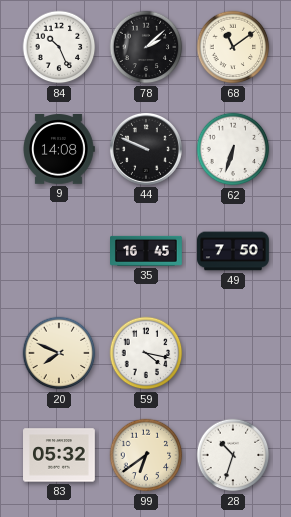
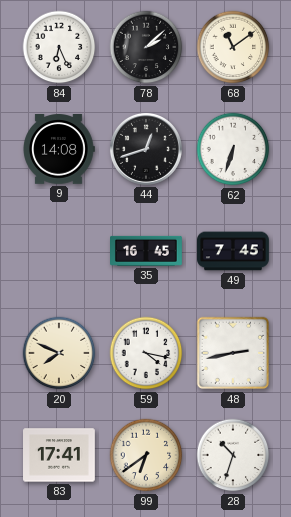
84: 10:26 -> 6:26
44: 9:49 -> 12:42
49: 7:50 -> 7:45
48: none -> 2:43
83: 05:32 -> 17:41
